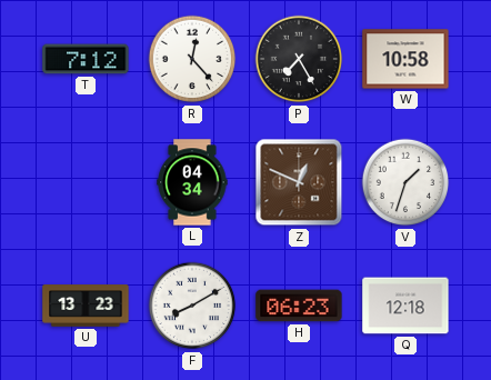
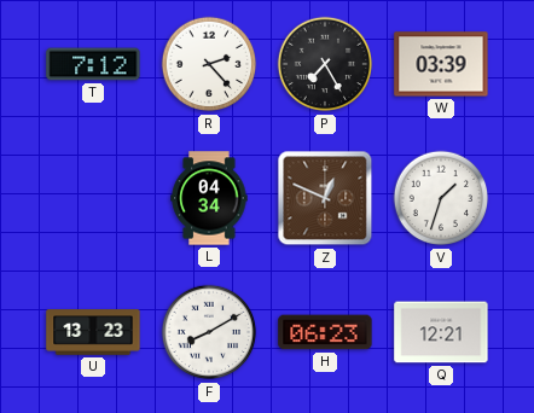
R: 12:23 -> 2:23
W: 10:58 -> 03:39
Q: 12:18 -> 12:21
